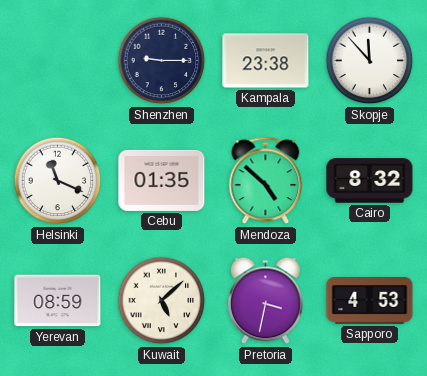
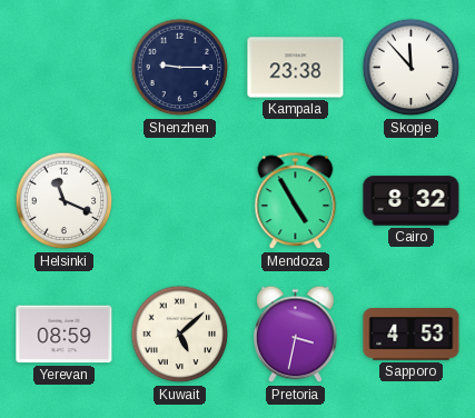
Cebu: 01:35 -> none
Mendoza: 4:52 -> 4:55
